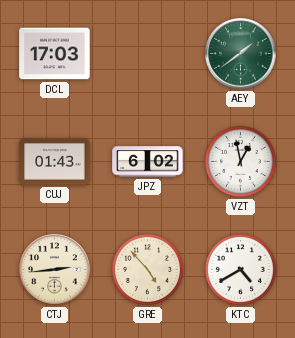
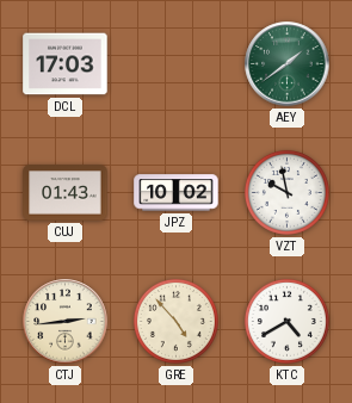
JPZ: 6:02 -> 10:02
VZT: 12:58 -> 9:58
